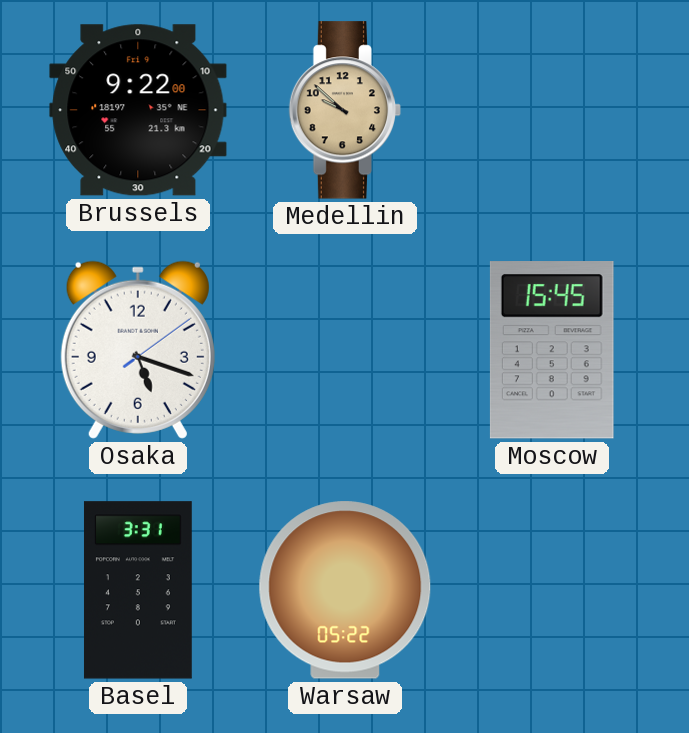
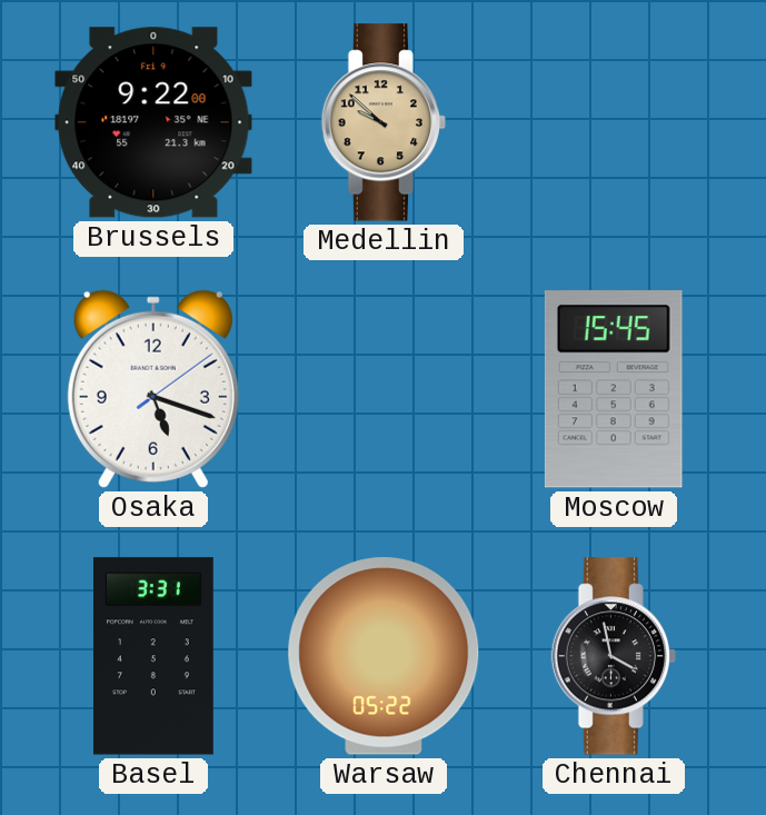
Chennai: none -> 3:58
